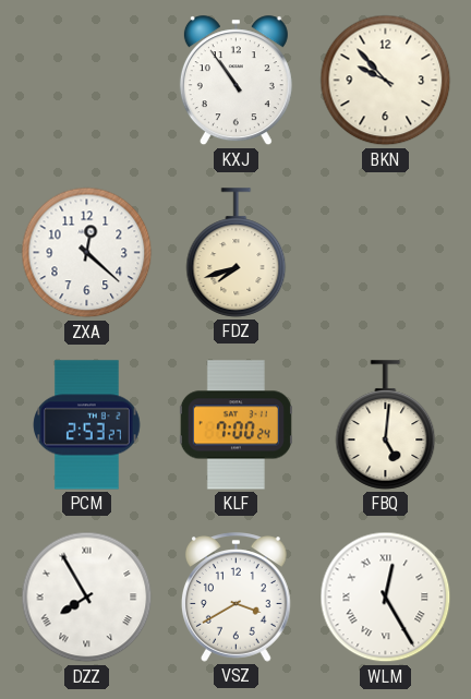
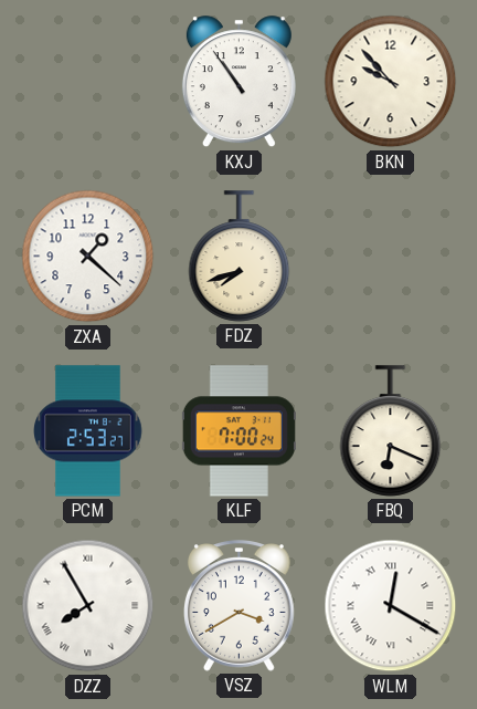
ZXA: 12:22 -> 1:22
FBQ: 5:01 -> 6:19
WLM: 12:25 -> 12:20
